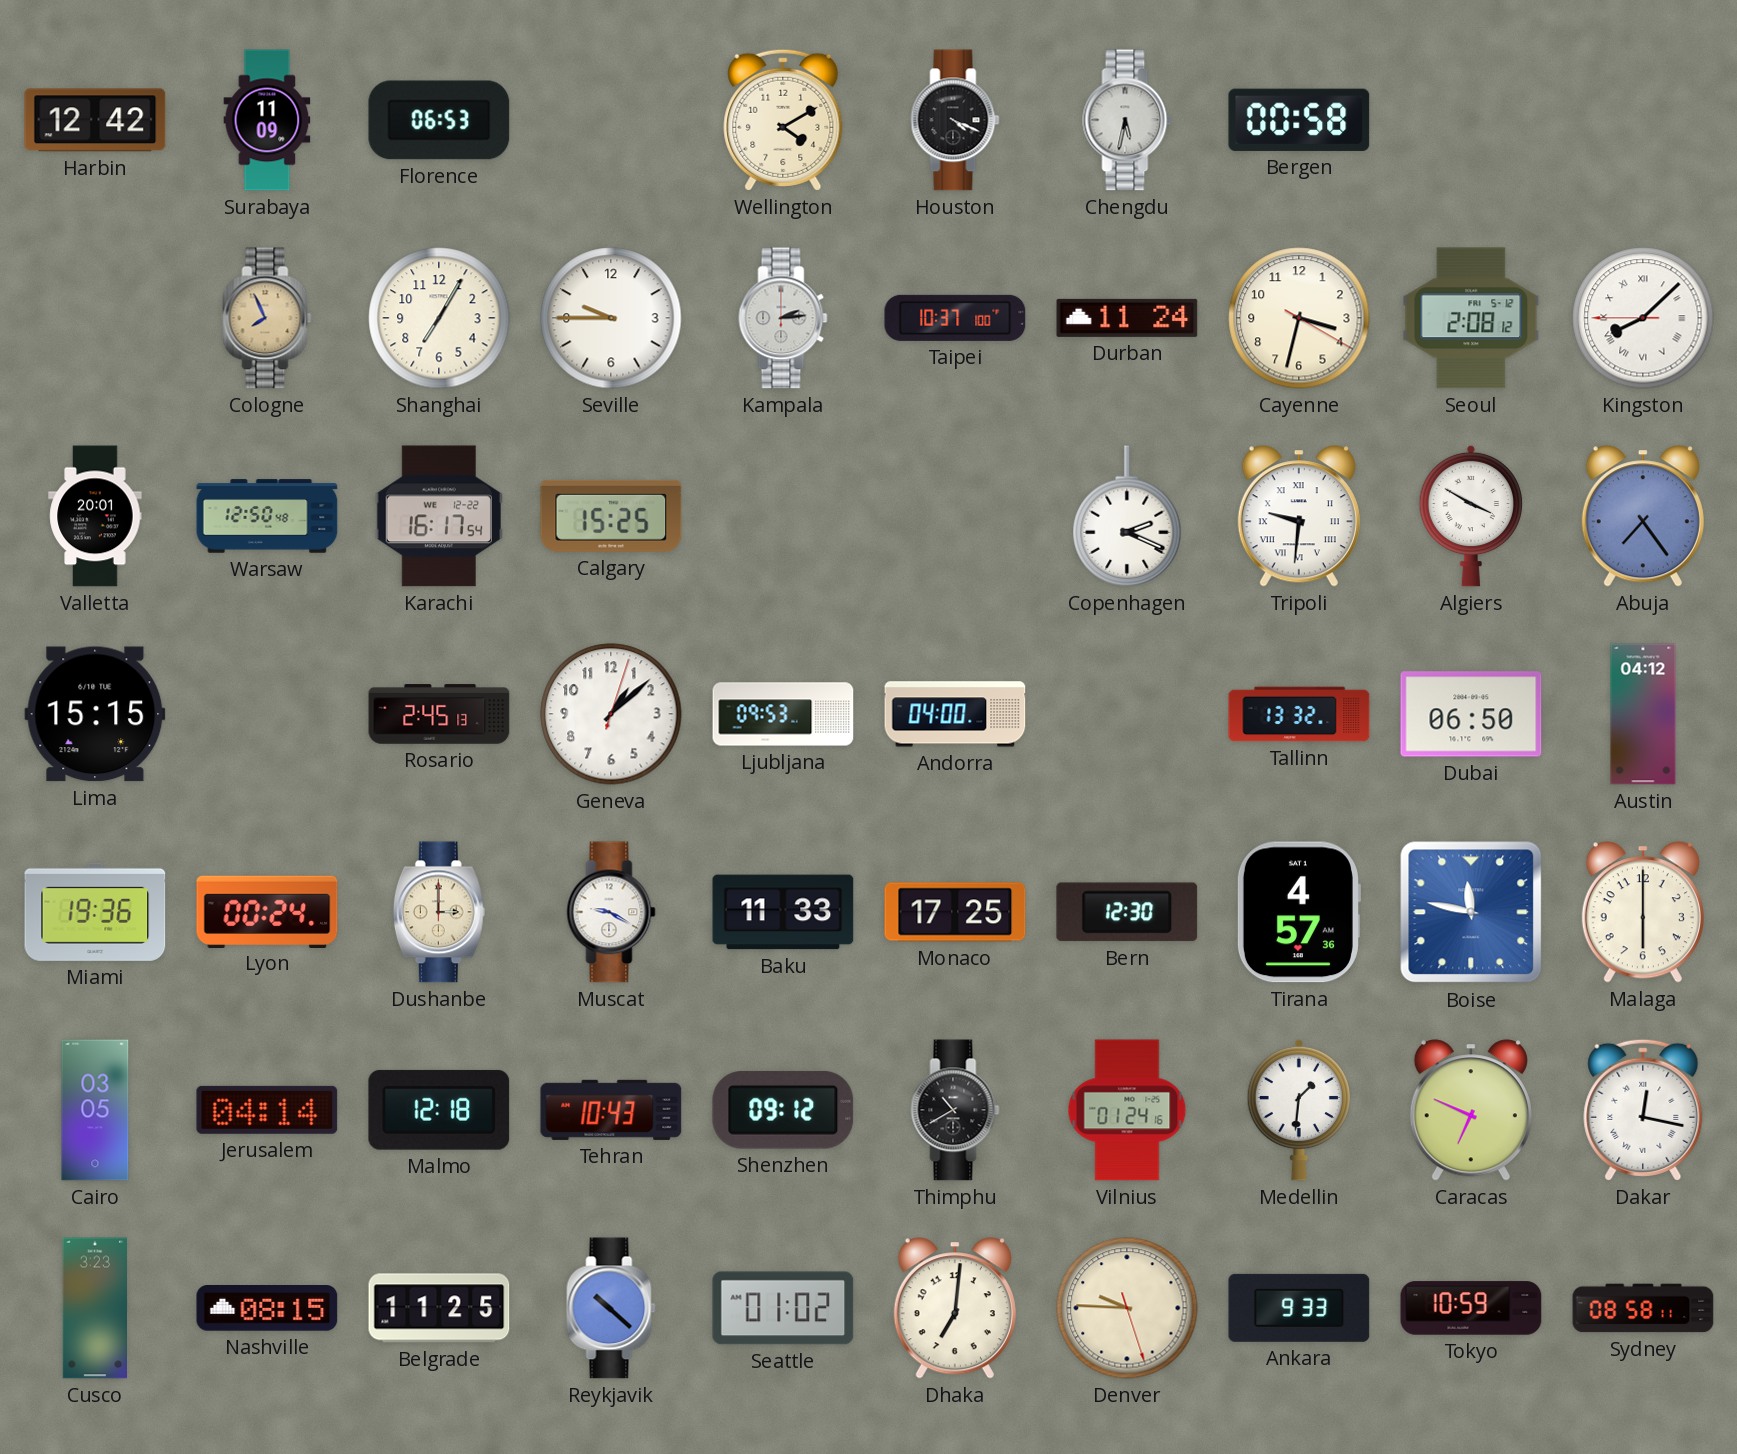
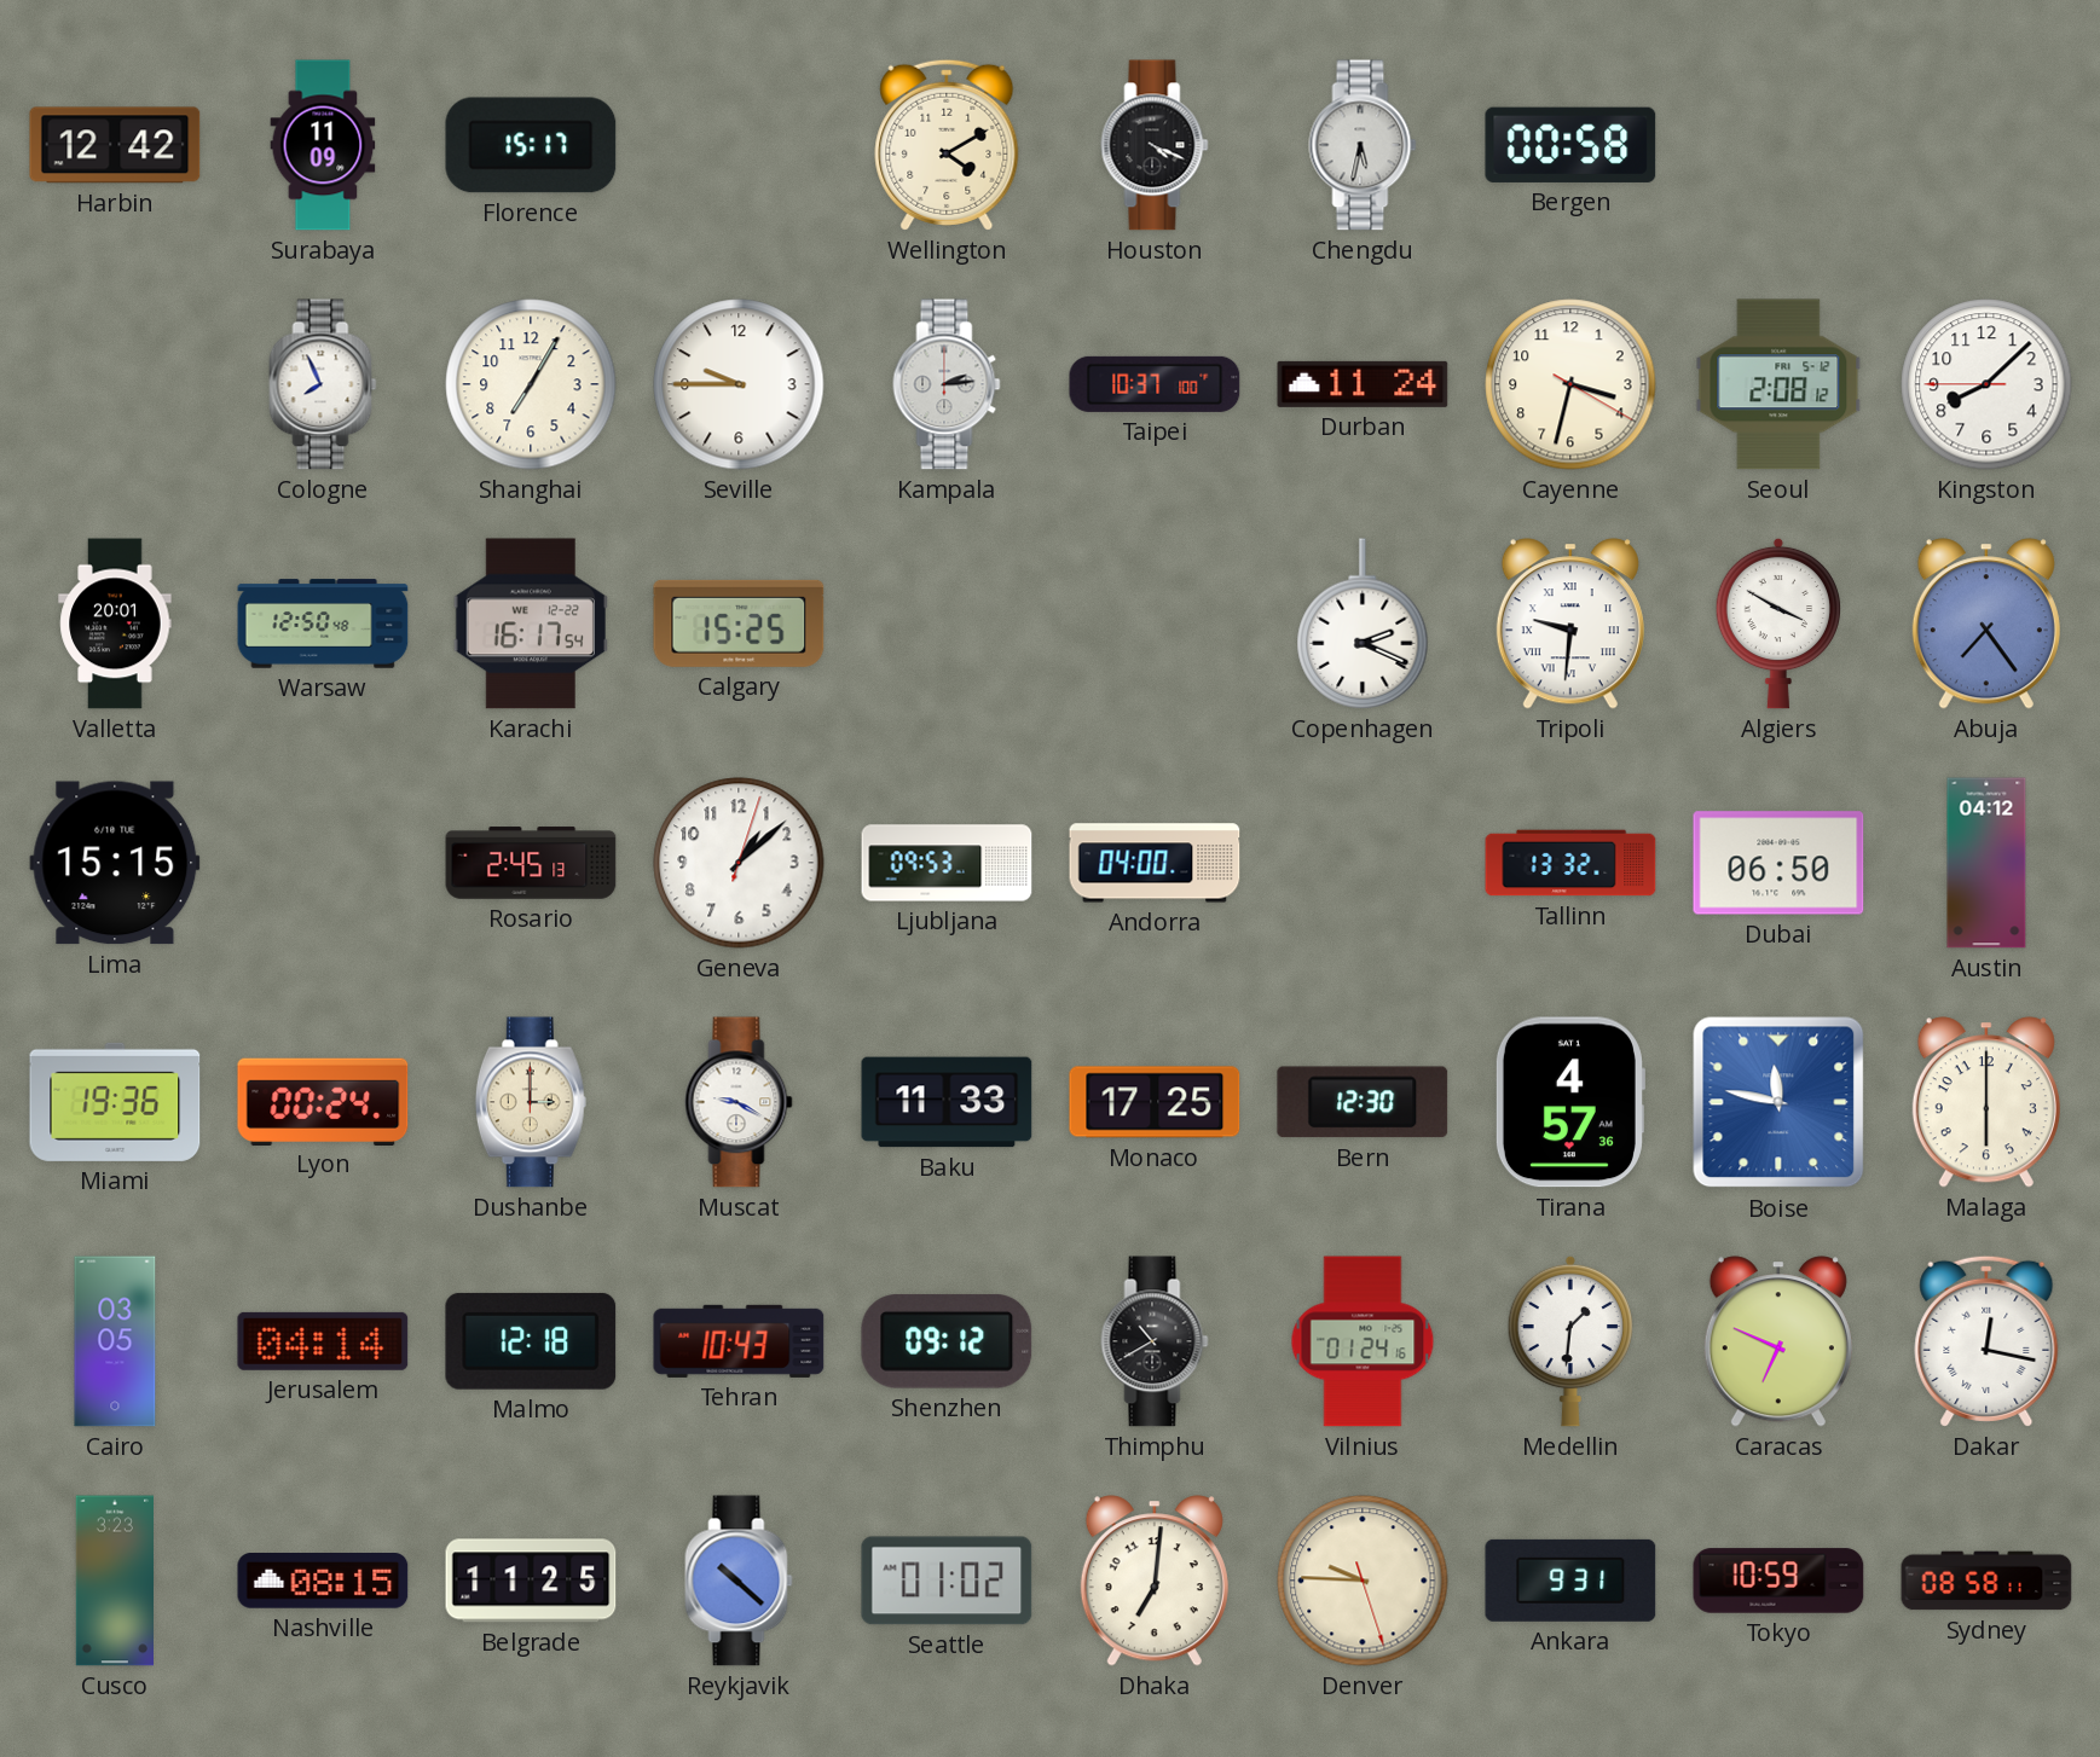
Florence: 06:53 -> 15:17
Cologne dial: champagne -> white
Kingston numerals: Roman -> Arabic
Ankara: 9:33 -> 9:31
